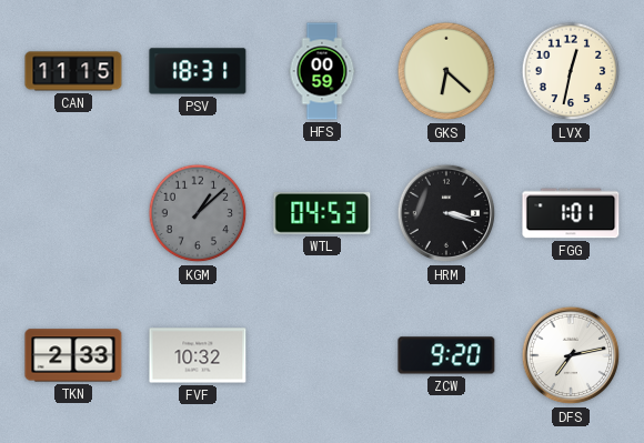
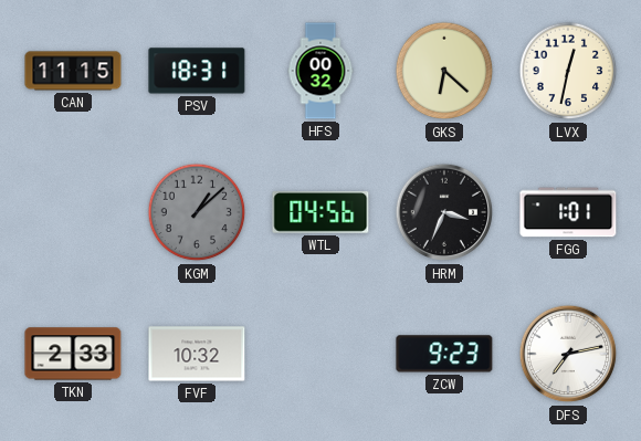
HFS: 00:59 -> 00:32
WTL: 04:53 -> 04:56
HRM: 3:18 -> 3:34
ZCW: 9:20 -> 9:23
